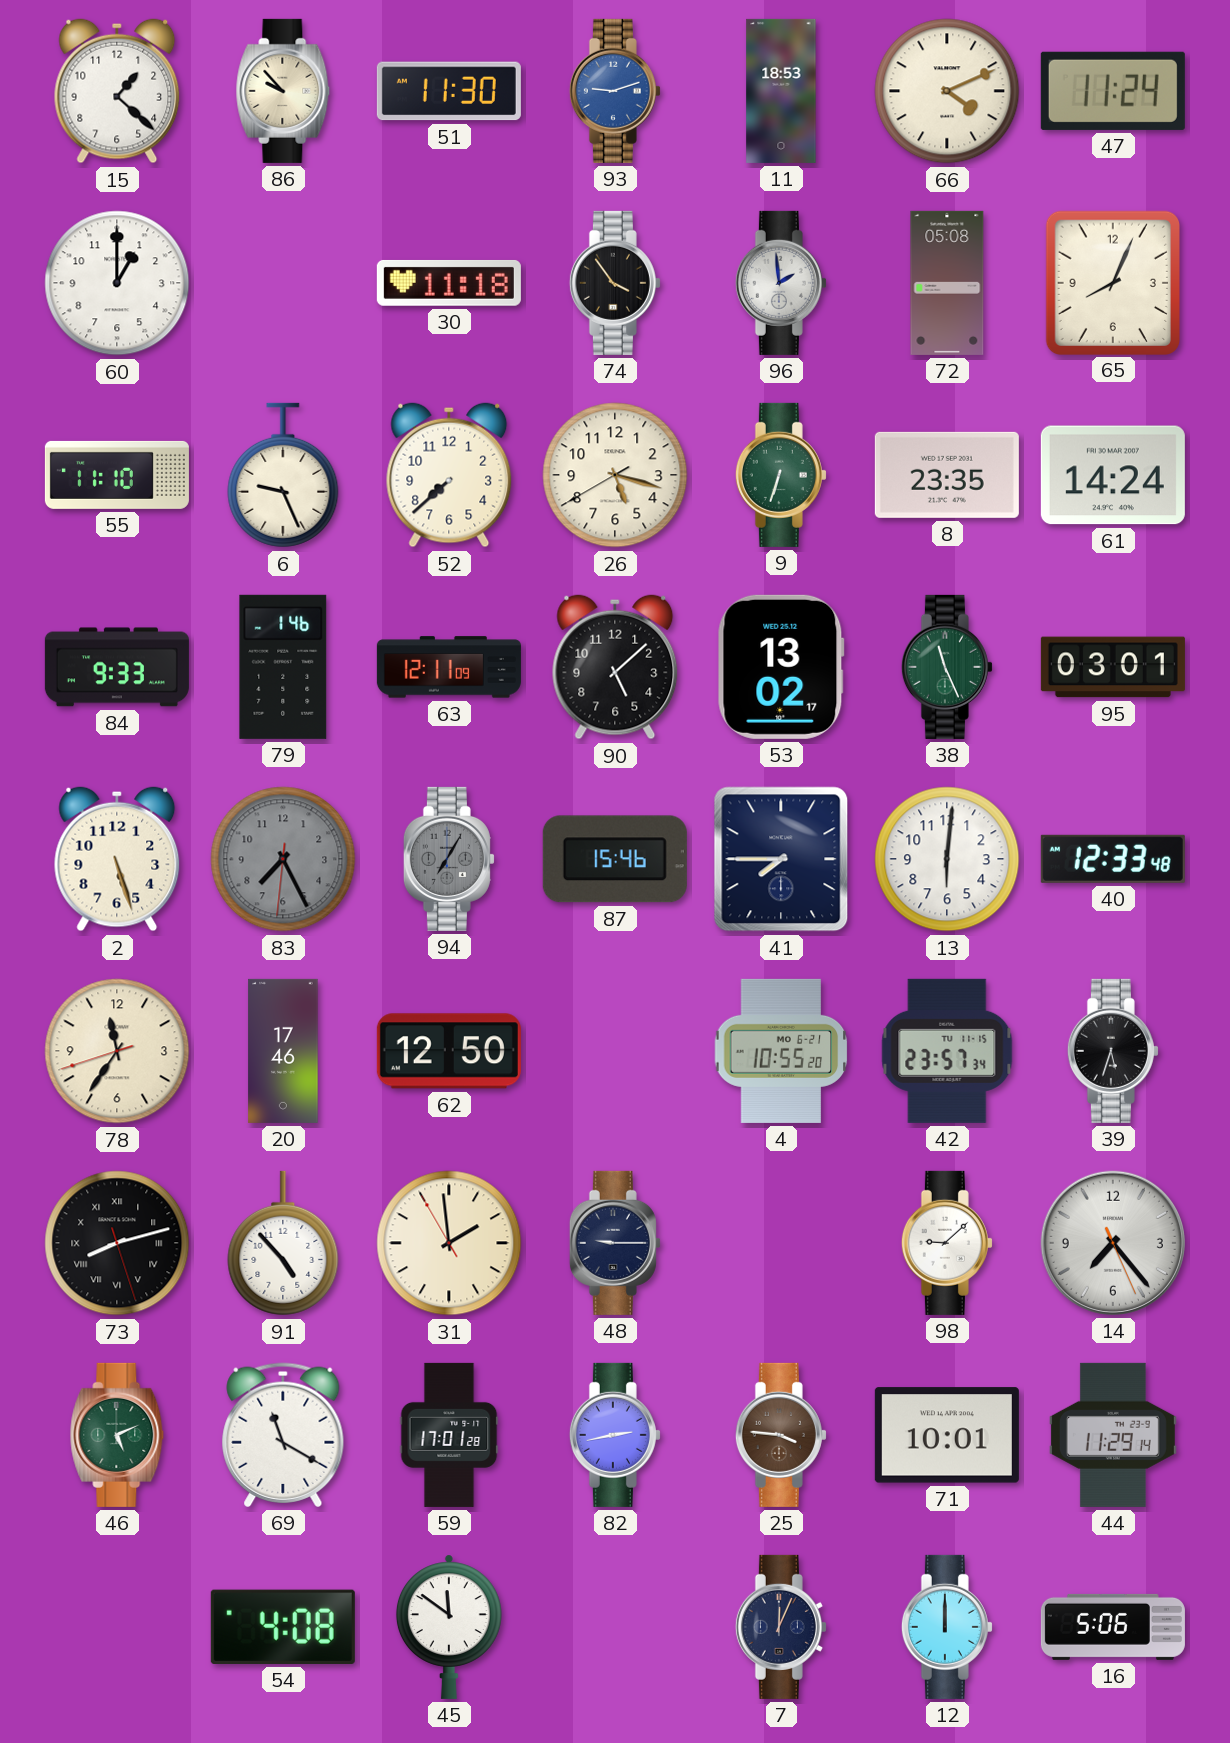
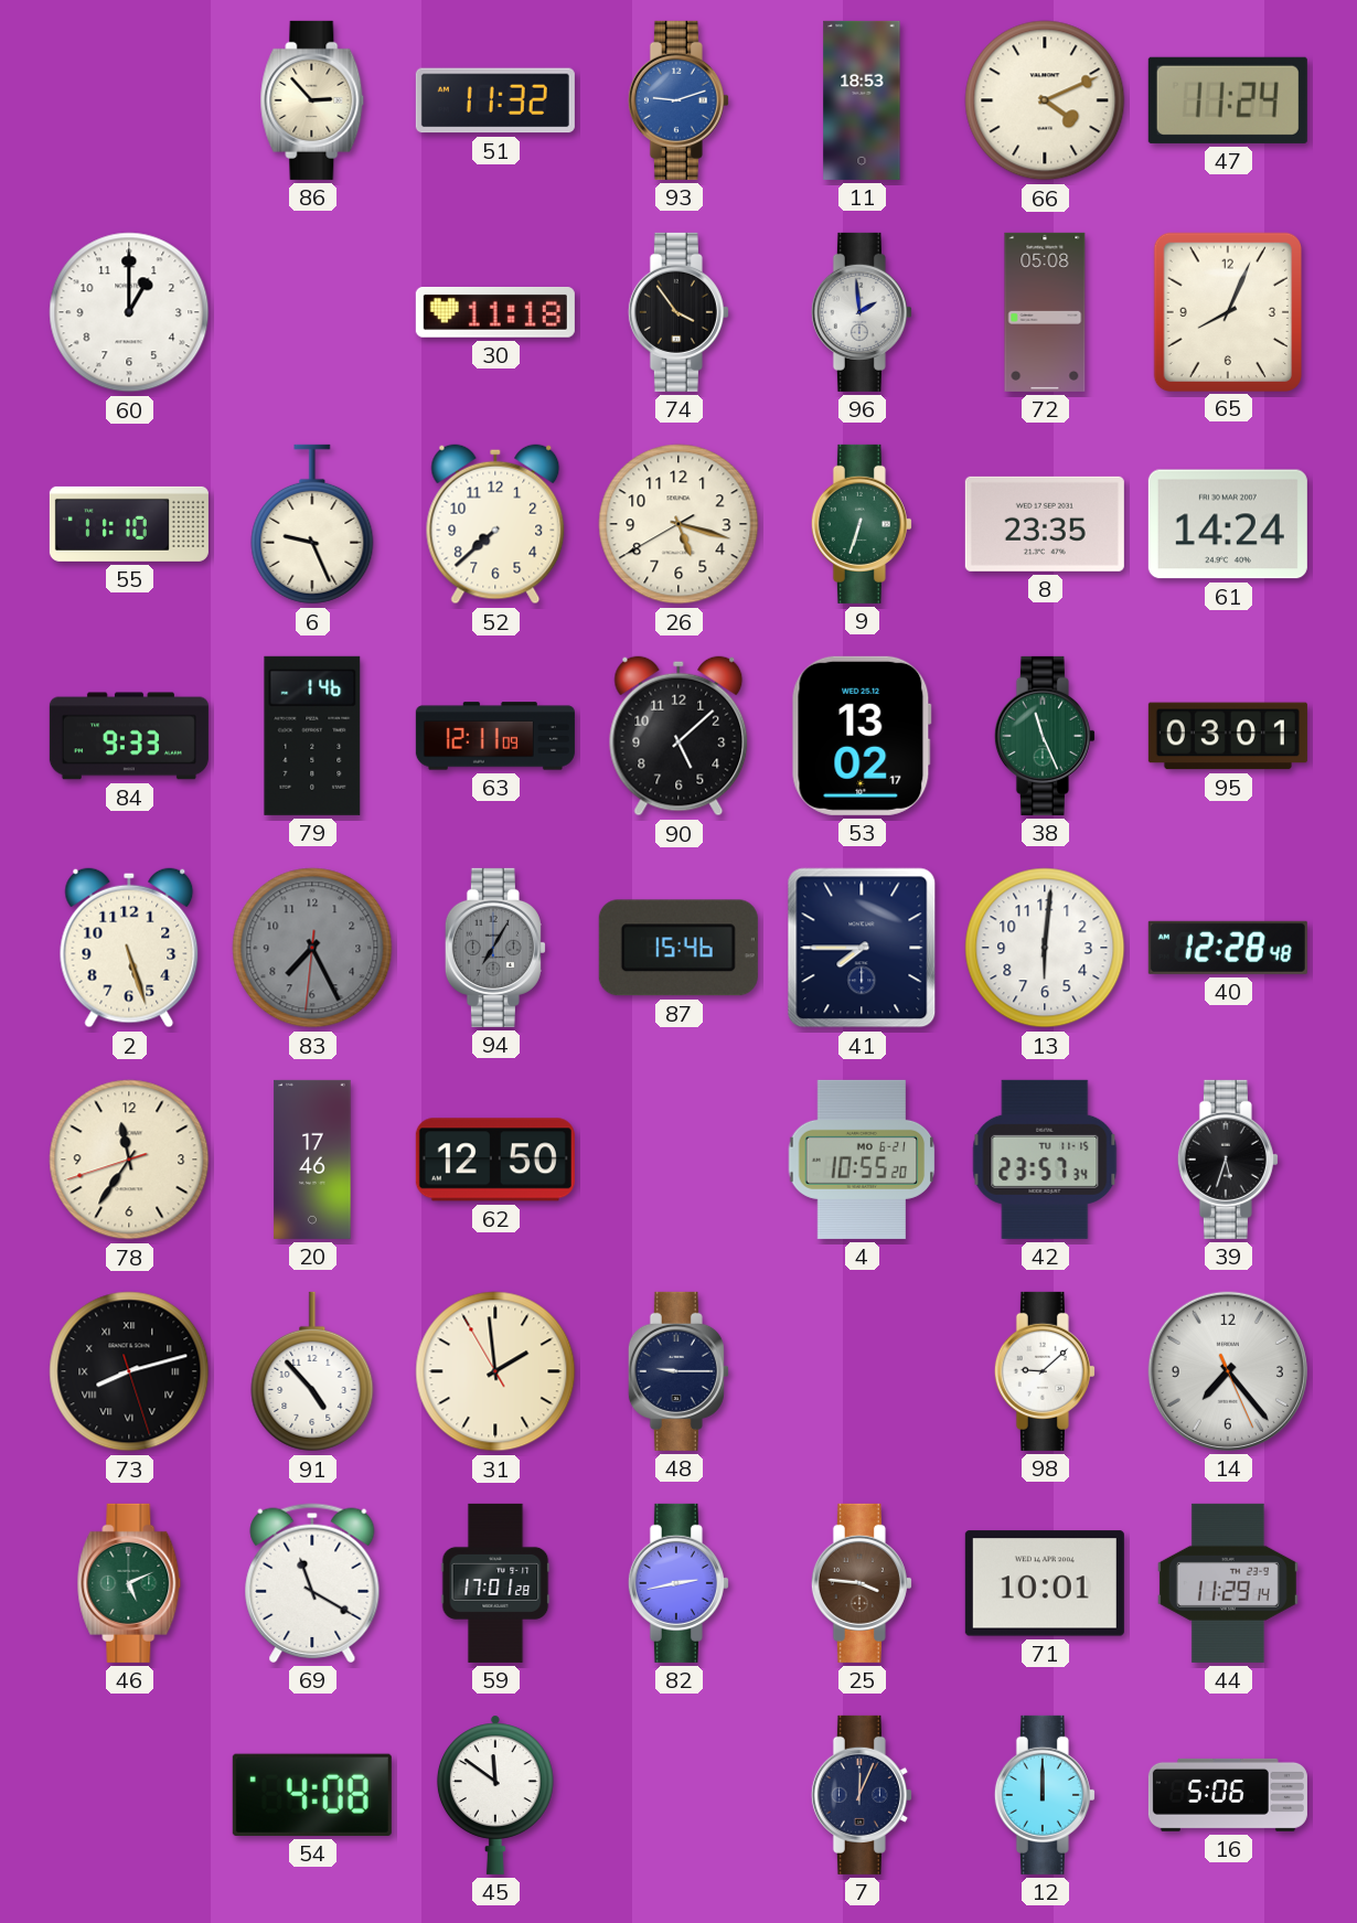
15: 1:22 -> none
86: 9:53 -> 2:53
51: 11:30 -> 11:32
40: 12:33 -> 12:28
